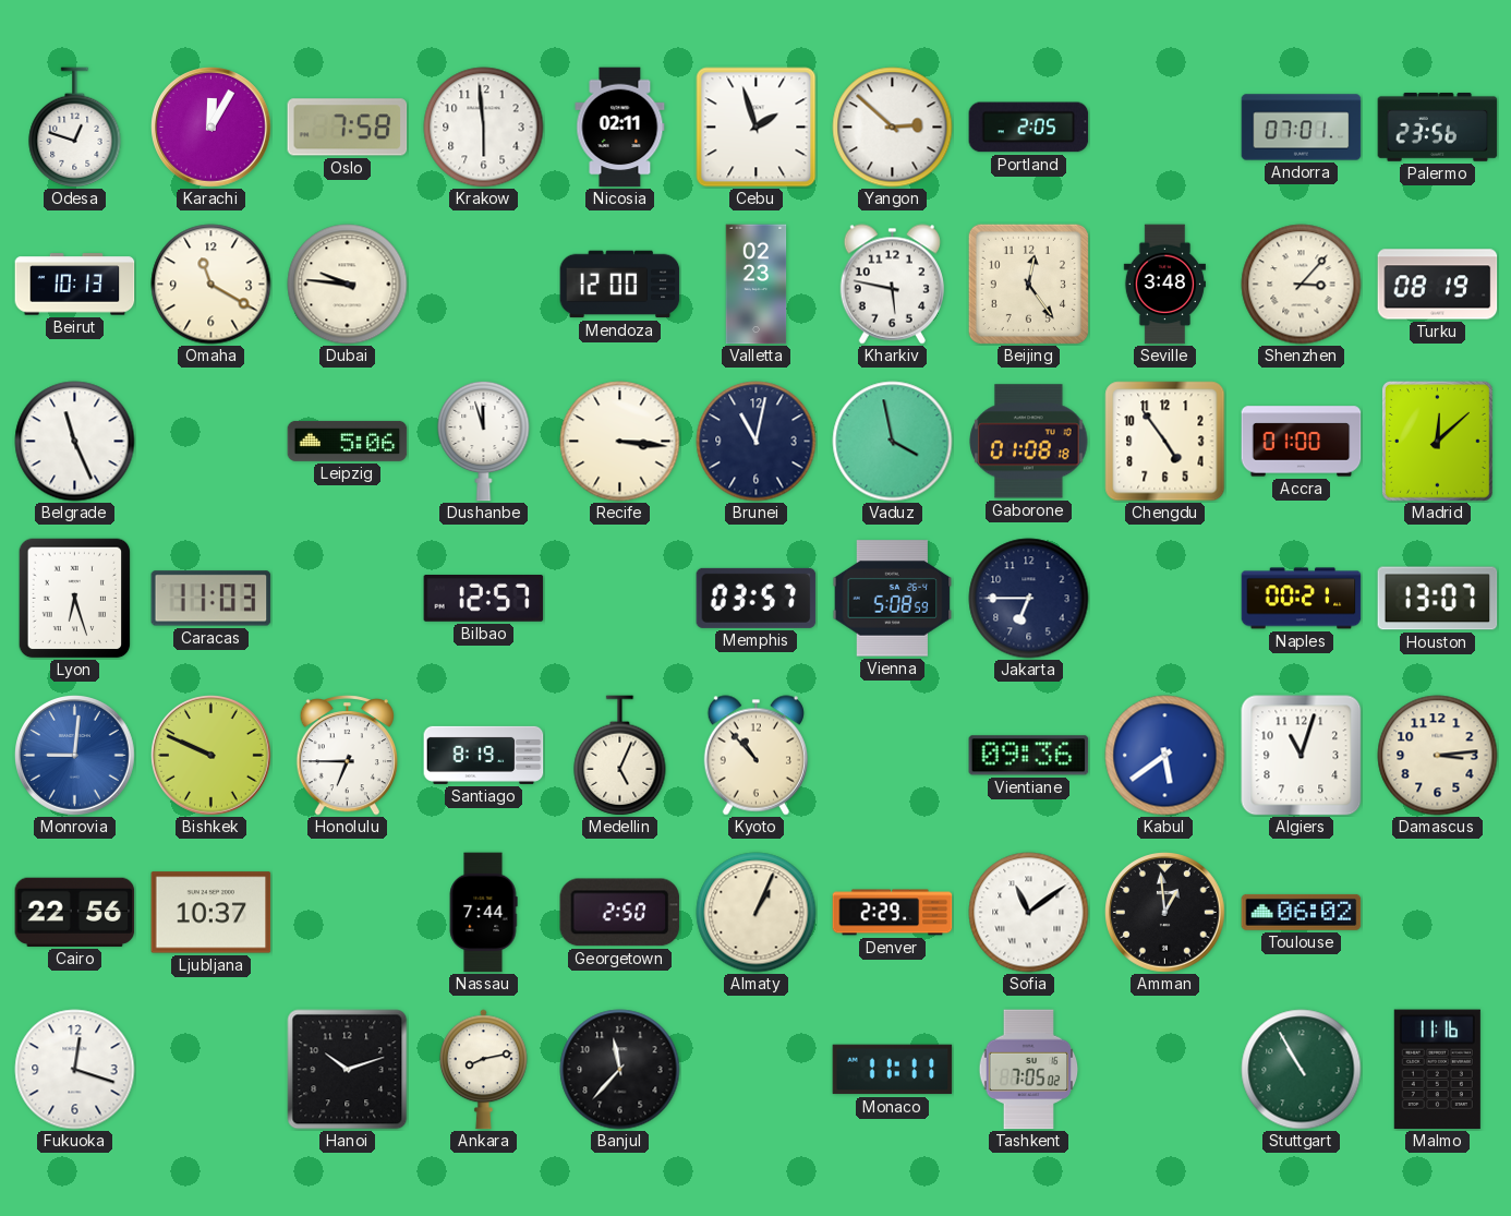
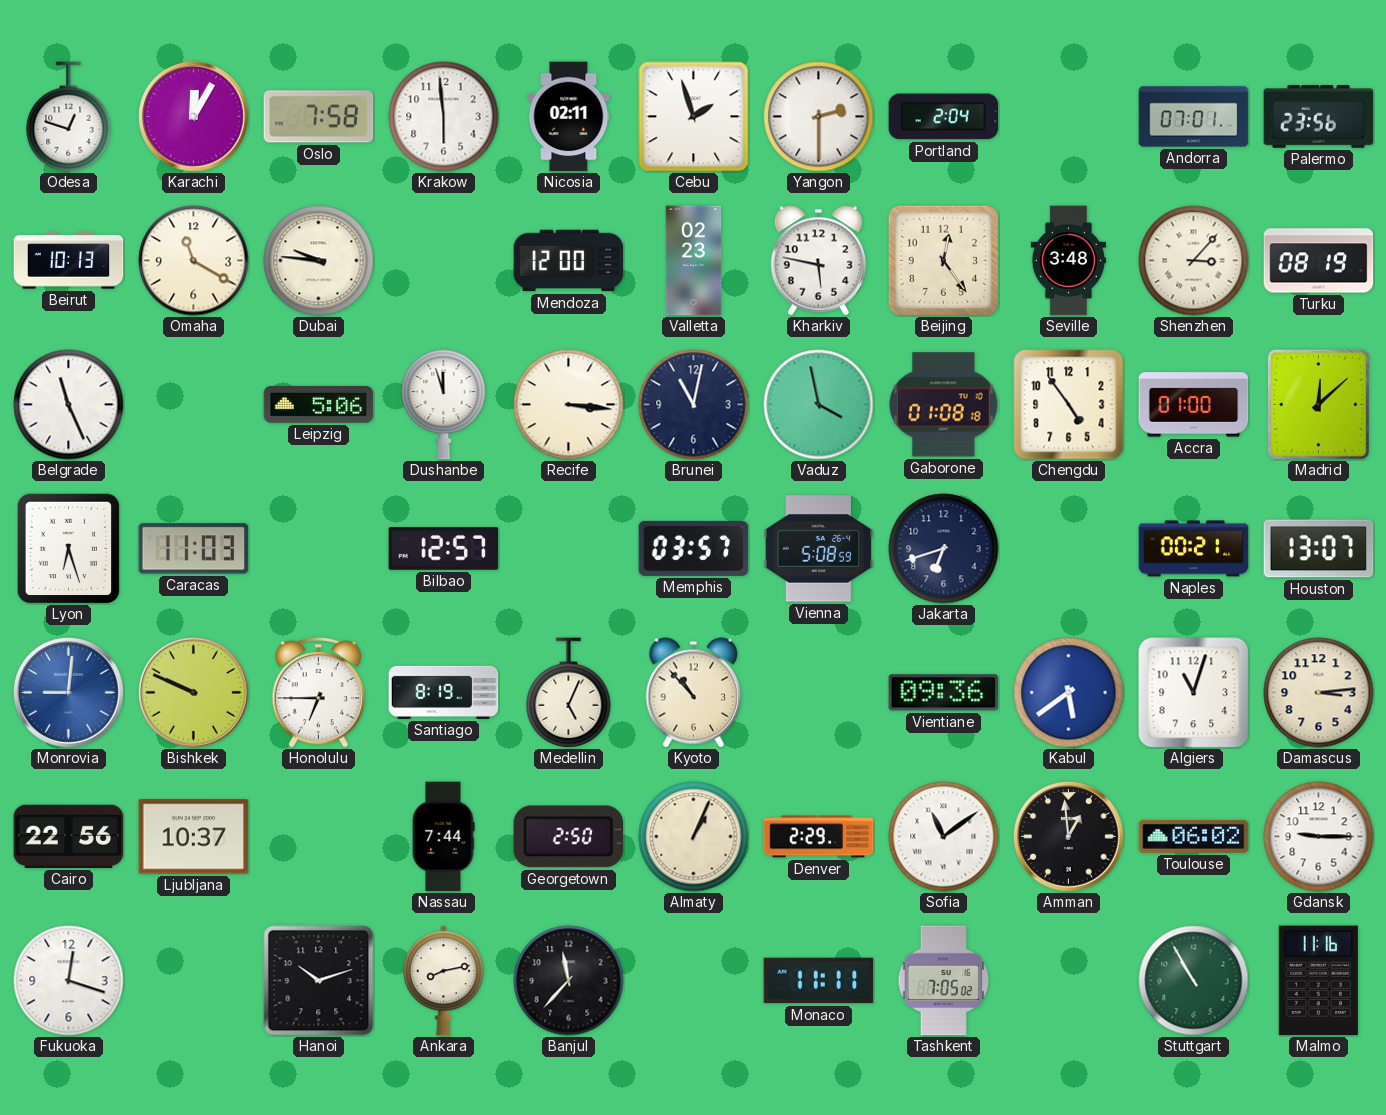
Yangon: 2:52 -> 2:30
Portland: 2:05 -> 2:04
Jakarta: 6:45 -> 6:42
Gdansk: none -> 9:15
